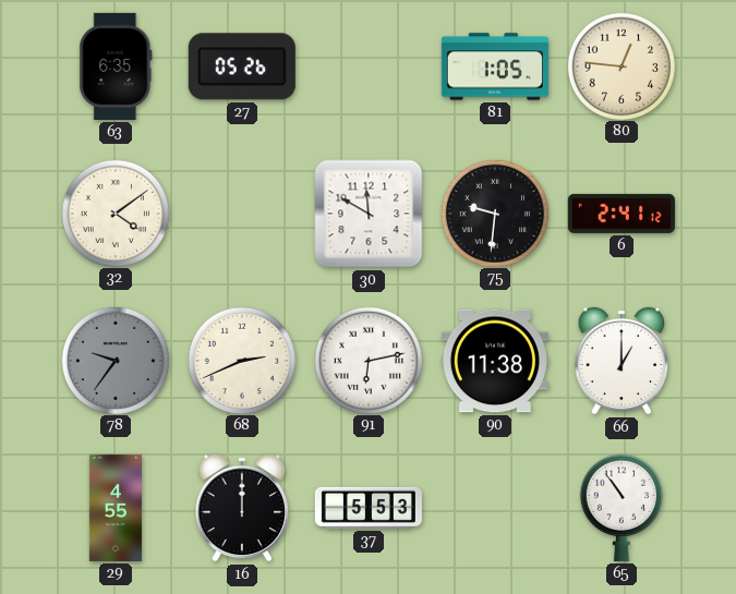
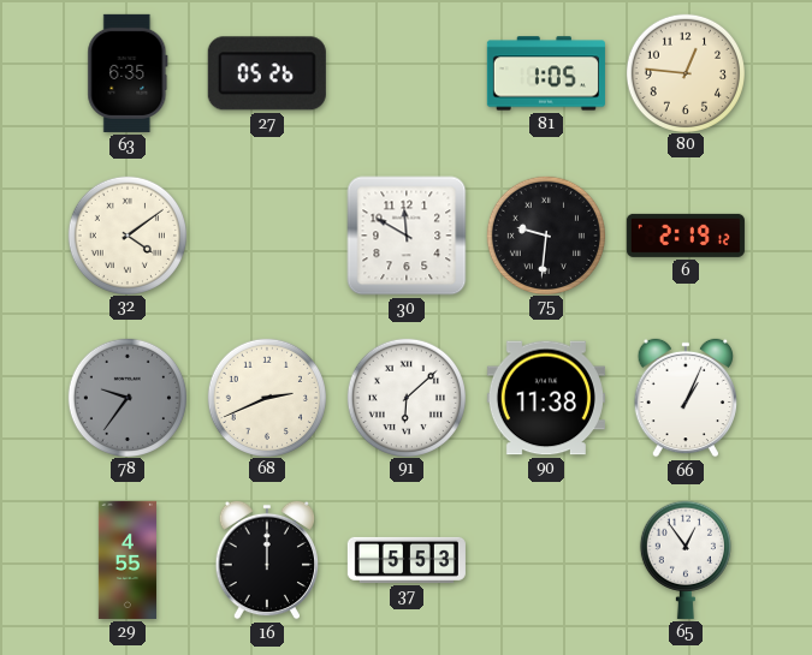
6: 2:41 -> 2:19
91: 6:13 -> 6:08
66: 1:00 -> 1:04
65: 10:54 -> 12:54
